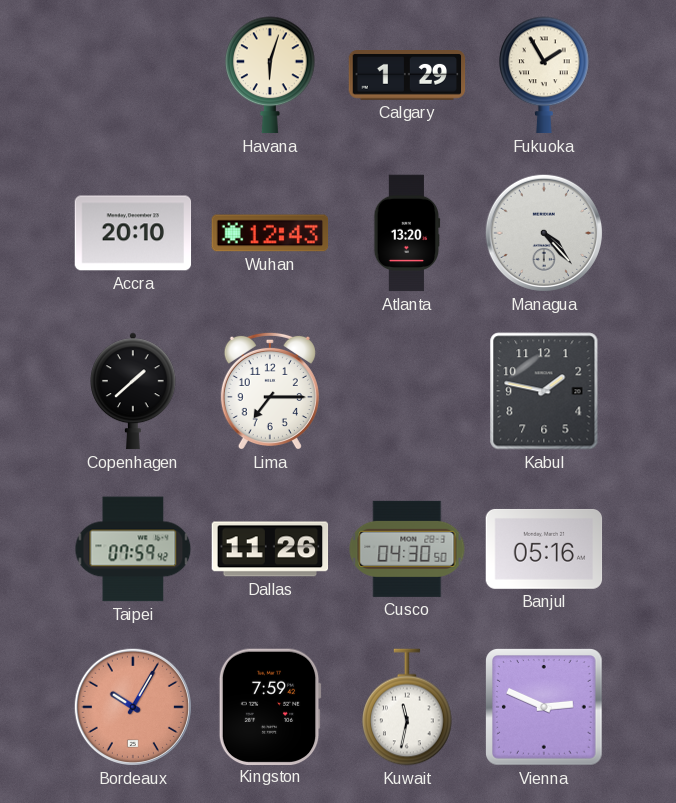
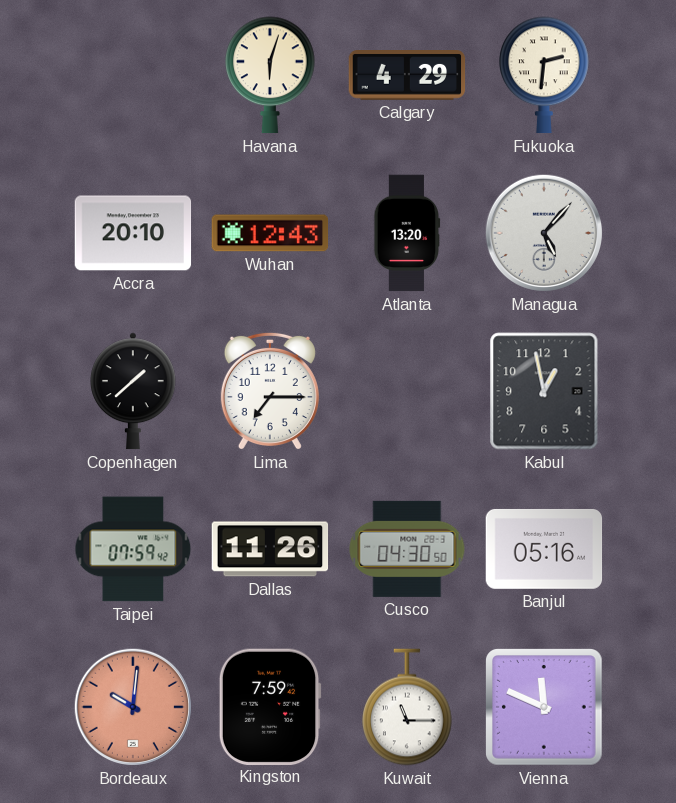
Calgary: 1:29 -> 4:29
Fukuoka: 1:55 -> 2:31
Managua: 4:23 -> 5:07
Kabul: 1:47 -> 12:58
Bordeaux: 10:05 -> 10:01
Kuwait: 11:32 -> 11:15
Vienna: 2:49 -> 11:49
